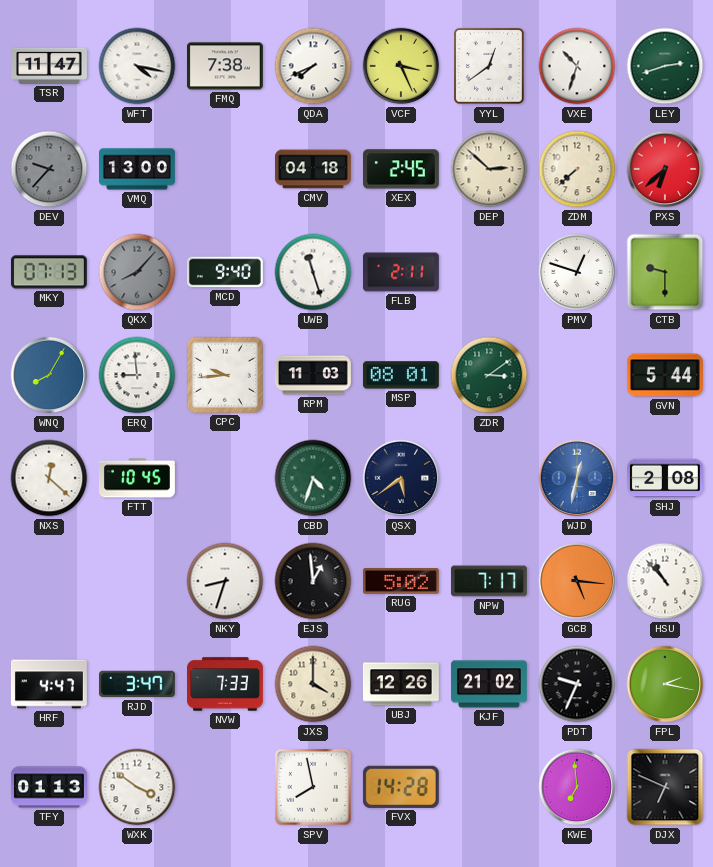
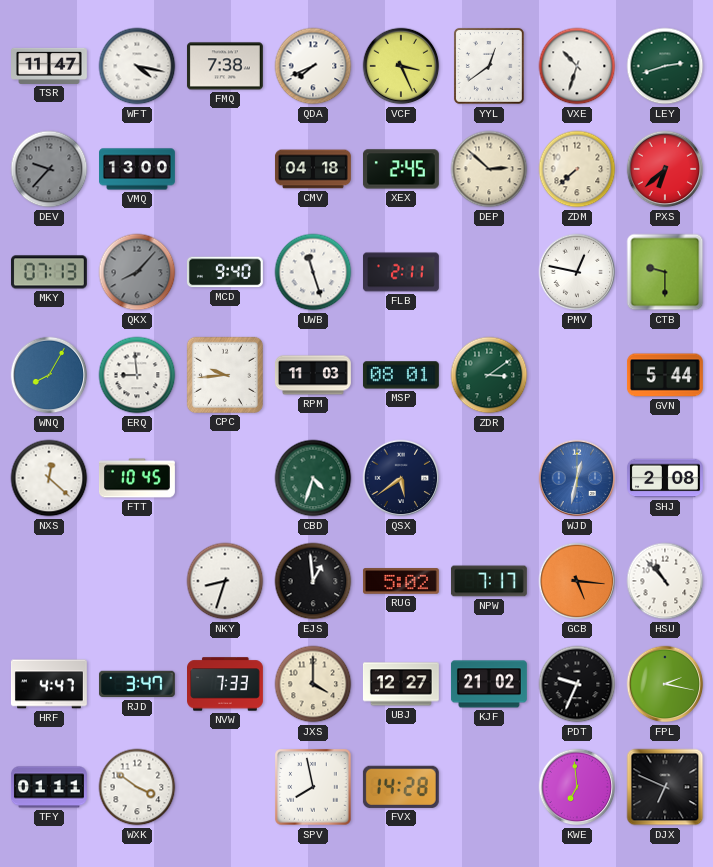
PMV: 12:48 -> 12:47
UBJ: 12:26 -> 12:27
TFY: 01:13 -> 01:11
